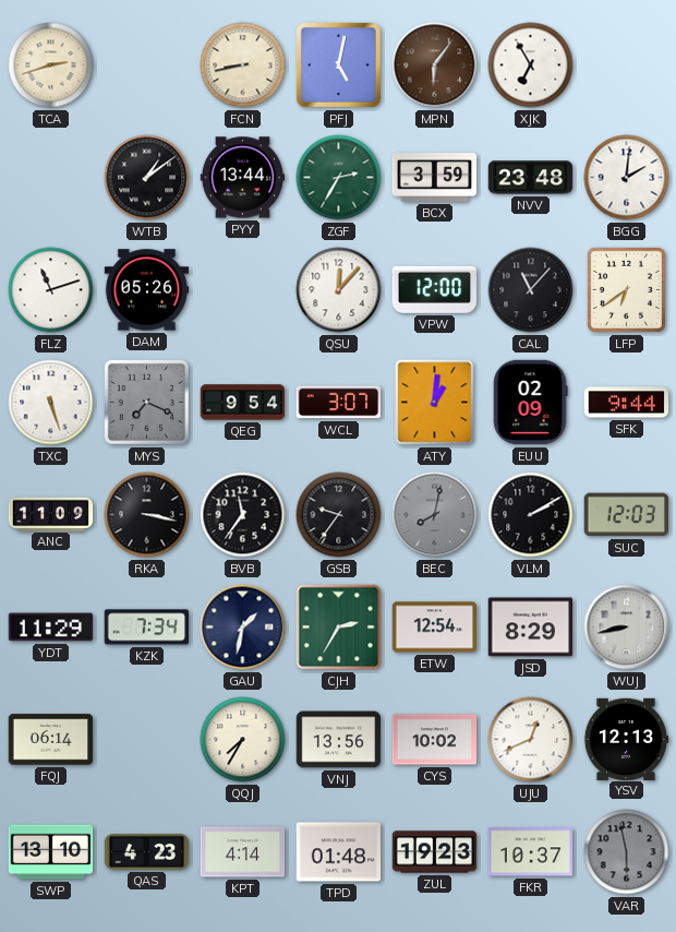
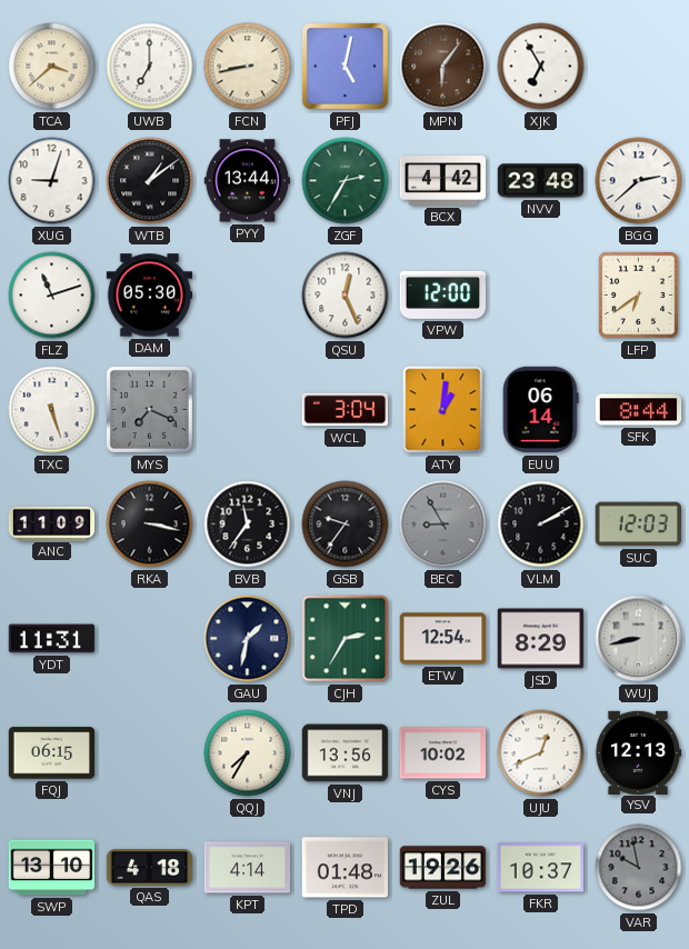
TCA: 2:42 -> 3:38
UWB: none -> 7:00
XUG: none -> 9:03
BCX: 3:59 -> 4:42
BGG: 2:01 -> 2:38
DAM: 05:26 -> 05:30
QSU: 12:07 -> 12:26
CAL: 11:07 -> none
QEG: 9:54 -> none
WCL: 3:07 -> 3:04
EUU: 02:09 -> 06:14
SFK: 9:44 -> 8:44
BEC: 8:02 -> 8:55
YDT: 11:29 -> 11:31
KZK: 7:34 -> none
FQJ: 06:14 -> 06:15
QAS: 4:23 -> 4:18
ZUL: 19:23 -> 19:26
VAR: 5:58 -> 9:58
